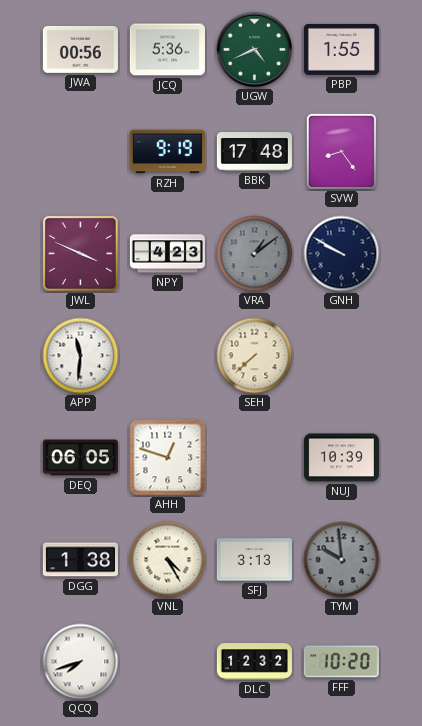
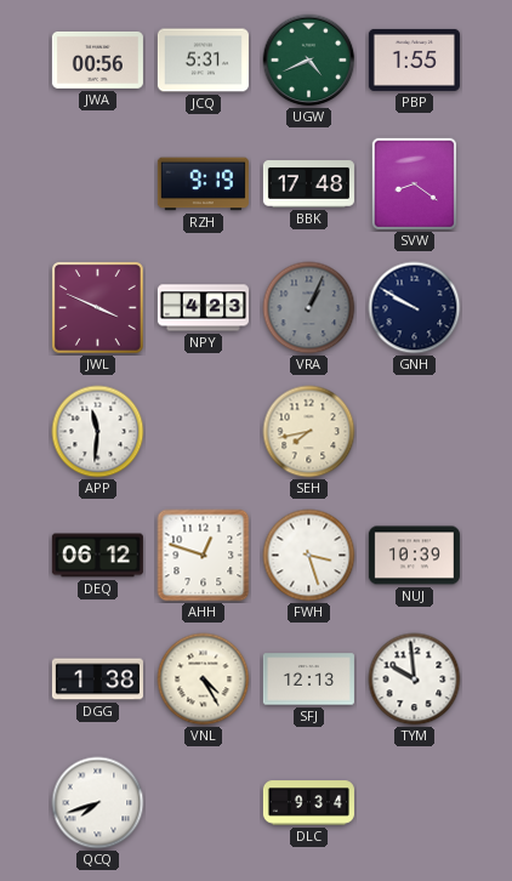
JCQ: 5:36 -> 5:31
SVW: 8:24 -> 8:21
VRA: 1:09 -> 1:04
SEH: 7:38 -> 7:43
DEQ: 06:05 -> 06:12
FWH: none -> 3:27
SFJ: 3:13 -> 12:13
TYM dial: grey -> white
DLC: 12:32 -> 9:34
FFF: 10:20 -> none
